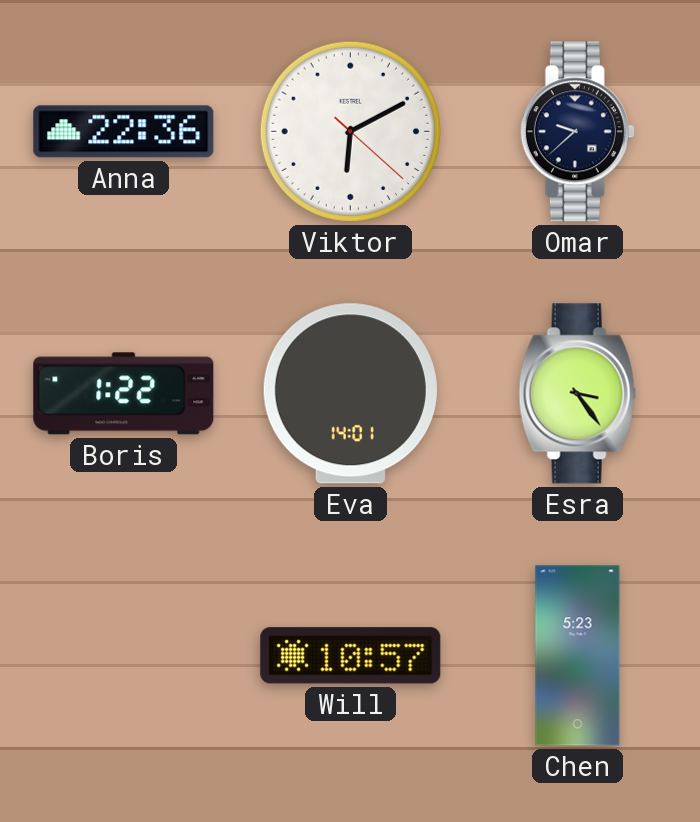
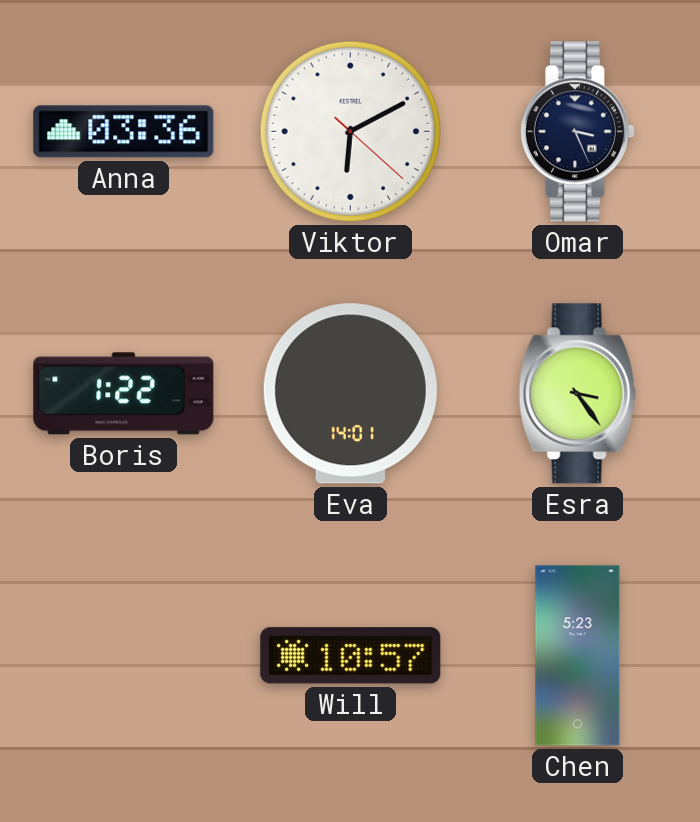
Anna: 22:36 -> 03:36
Omar: 9:38 -> 3:26
